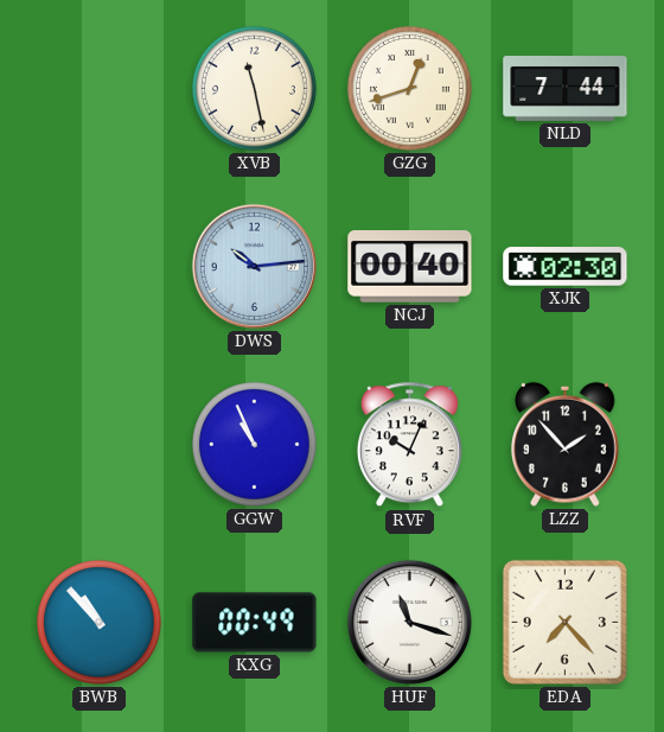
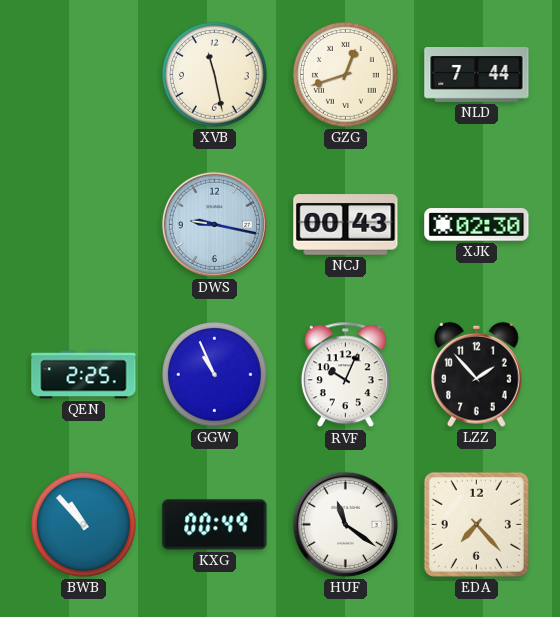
DWS: 10:14 -> 9:17
NCJ: 00:40 -> 00:43
QEN: none -> 2:25
HUF: 11:18 -> 11:21
